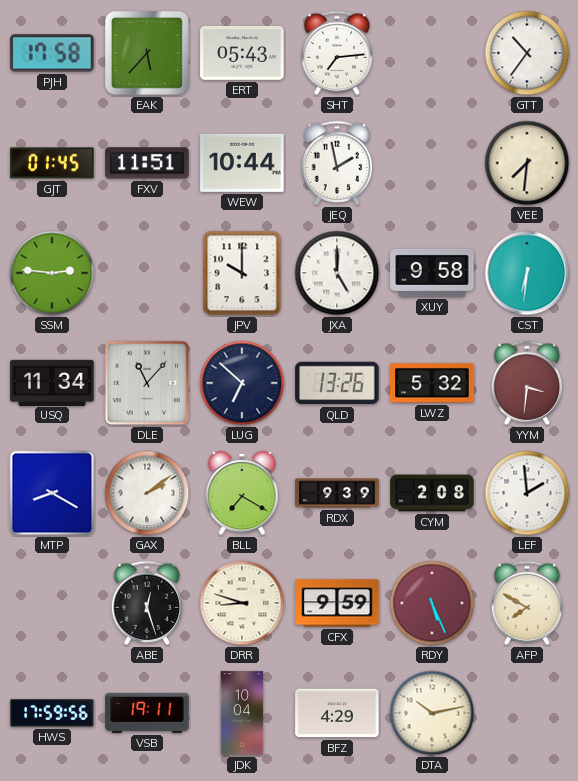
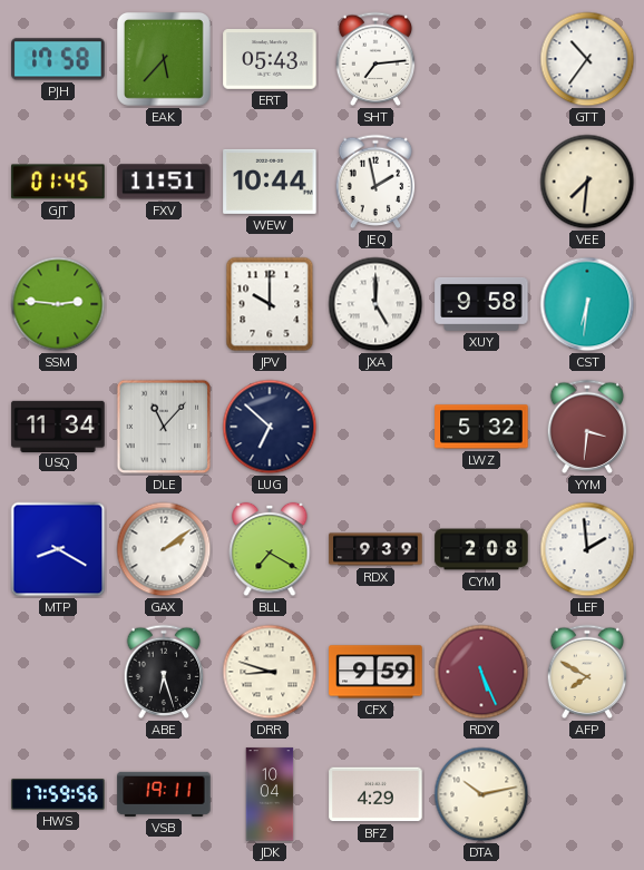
QLD: 13:26 -> none
ABE: 12:27 -> 6:27
